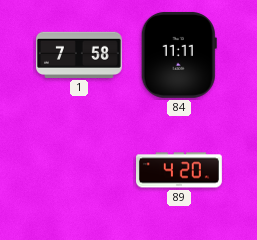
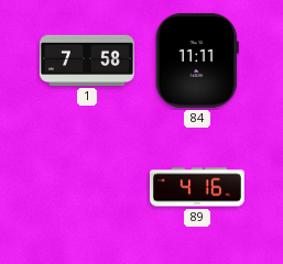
89: 4:20 -> 4:16
